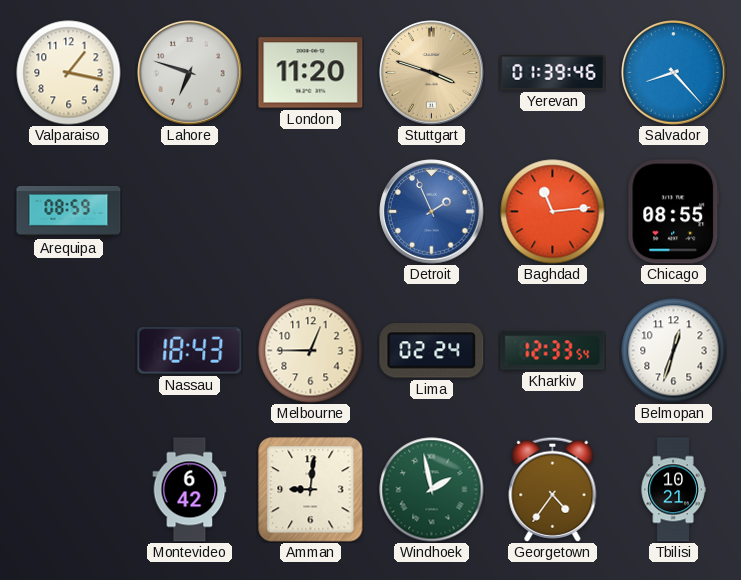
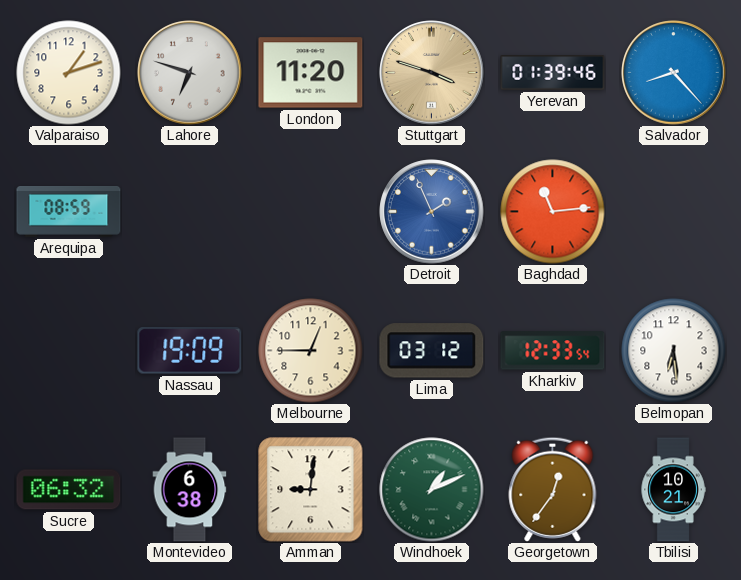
Valparaiso: 1:17 -> 1:12
Chicago: 08:55 -> none
Nassau: 18:43 -> 19:09
Lima: 02:24 -> 03:12
Belmopan: 12:33 -> 6:29
Sucre: none -> 06:32
Montevideo: 6:42 -> 6:38
Windhoek: 1:58 -> 1:11
Georgetown: 4:36 -> 12:36
